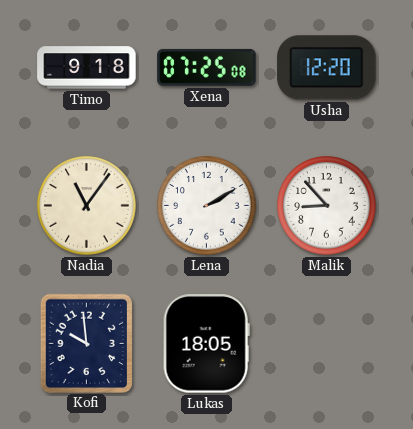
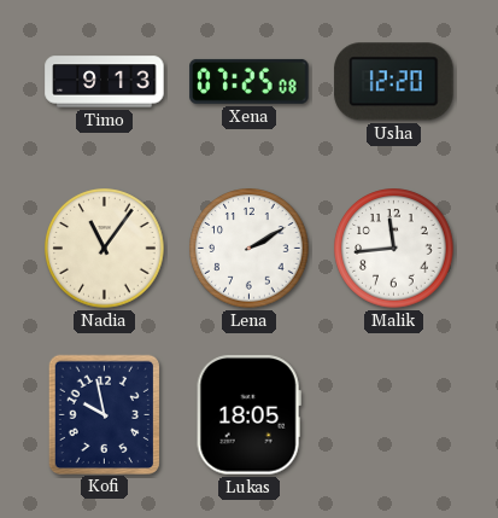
Timo: 9:18 -> 9:13
Malik: 8:53 -> 11:44
Kofi: 9:59 -> 9:58
